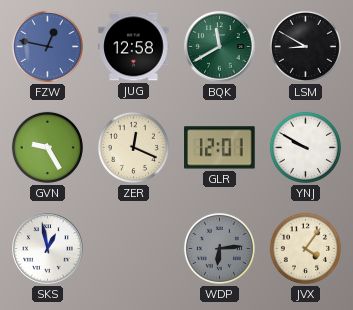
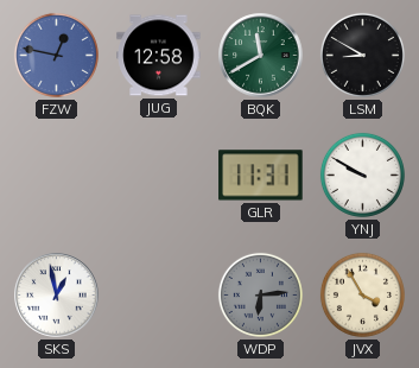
GVN: 9:25 -> none
ZER: 12:19 -> none
GLR: 12:01 -> 11:31
JVX: 4:06 -> 3:55
